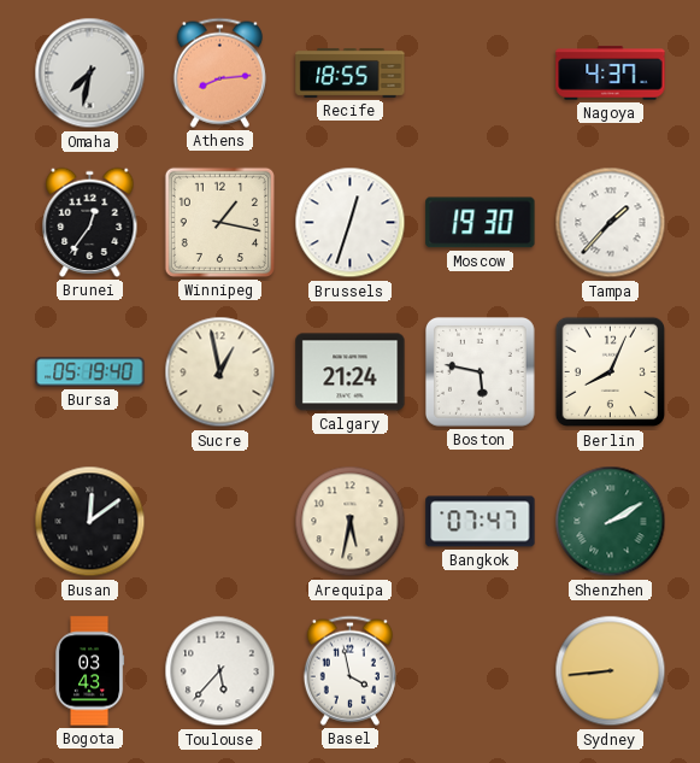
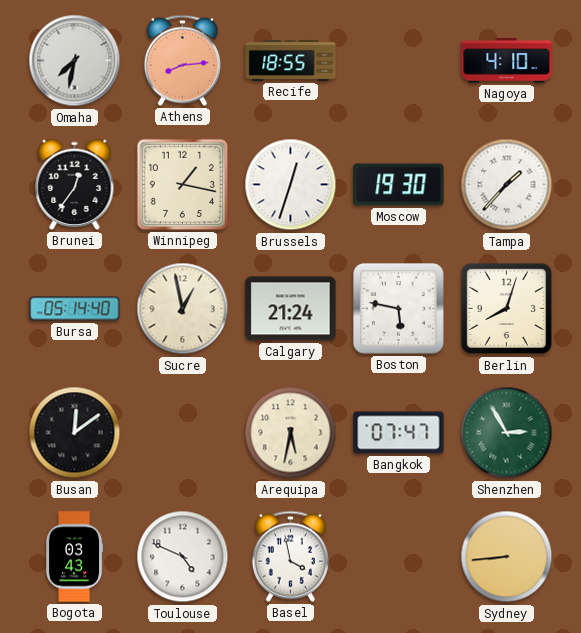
Nagoya: 4:37 -> 4:10
Bursa: 05:19 -> 05:14
Berlin: 8:04 -> 8:03
Shenzhen: 2:10 -> 2:55
Toulouse: 5:37 -> 4:49
